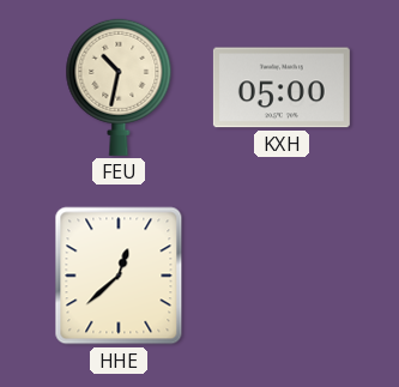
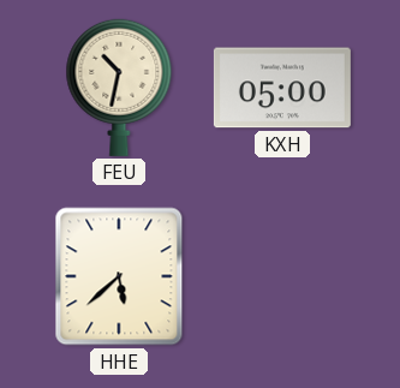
HHE: 12:38 -> 5:38
